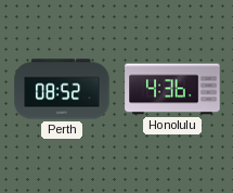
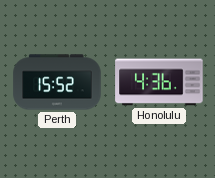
Perth: 08:52 -> 15:52
